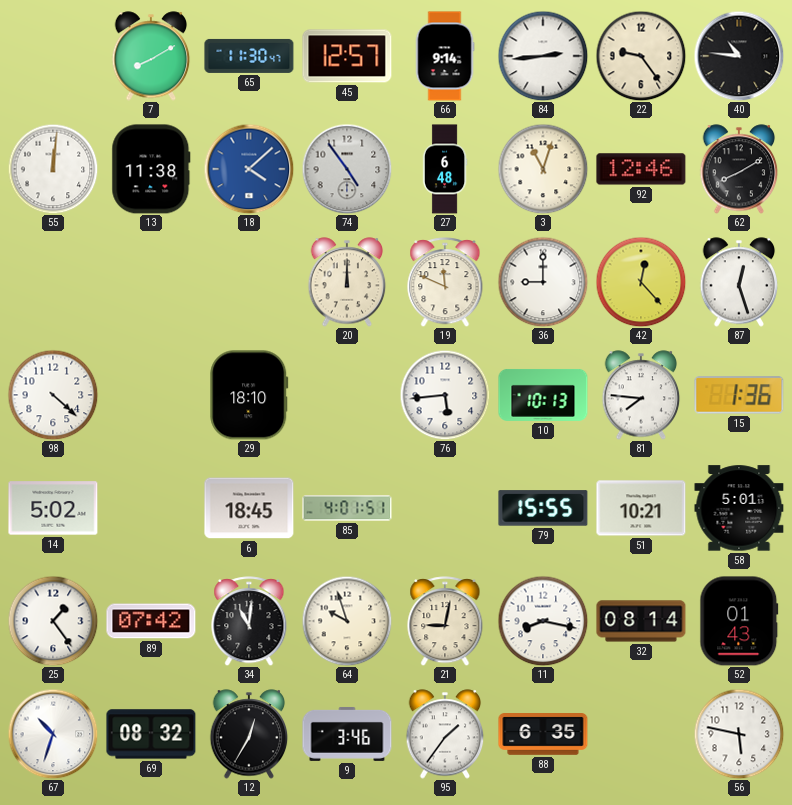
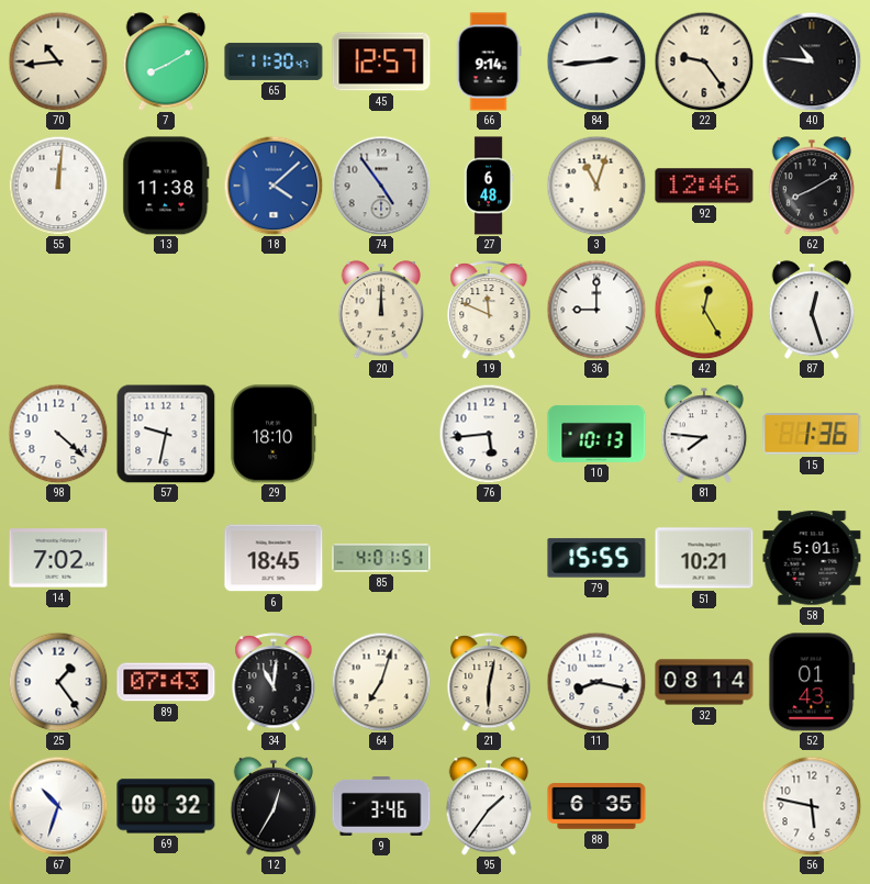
70: none -> 10:44
42: 12:23 -> 12:25
57: none -> 9:32
14: 5:02 -> 7:02
89: 07:42 -> 07:43
64: 9:57 -> 7:03
21: 9:02 -> 6:02
